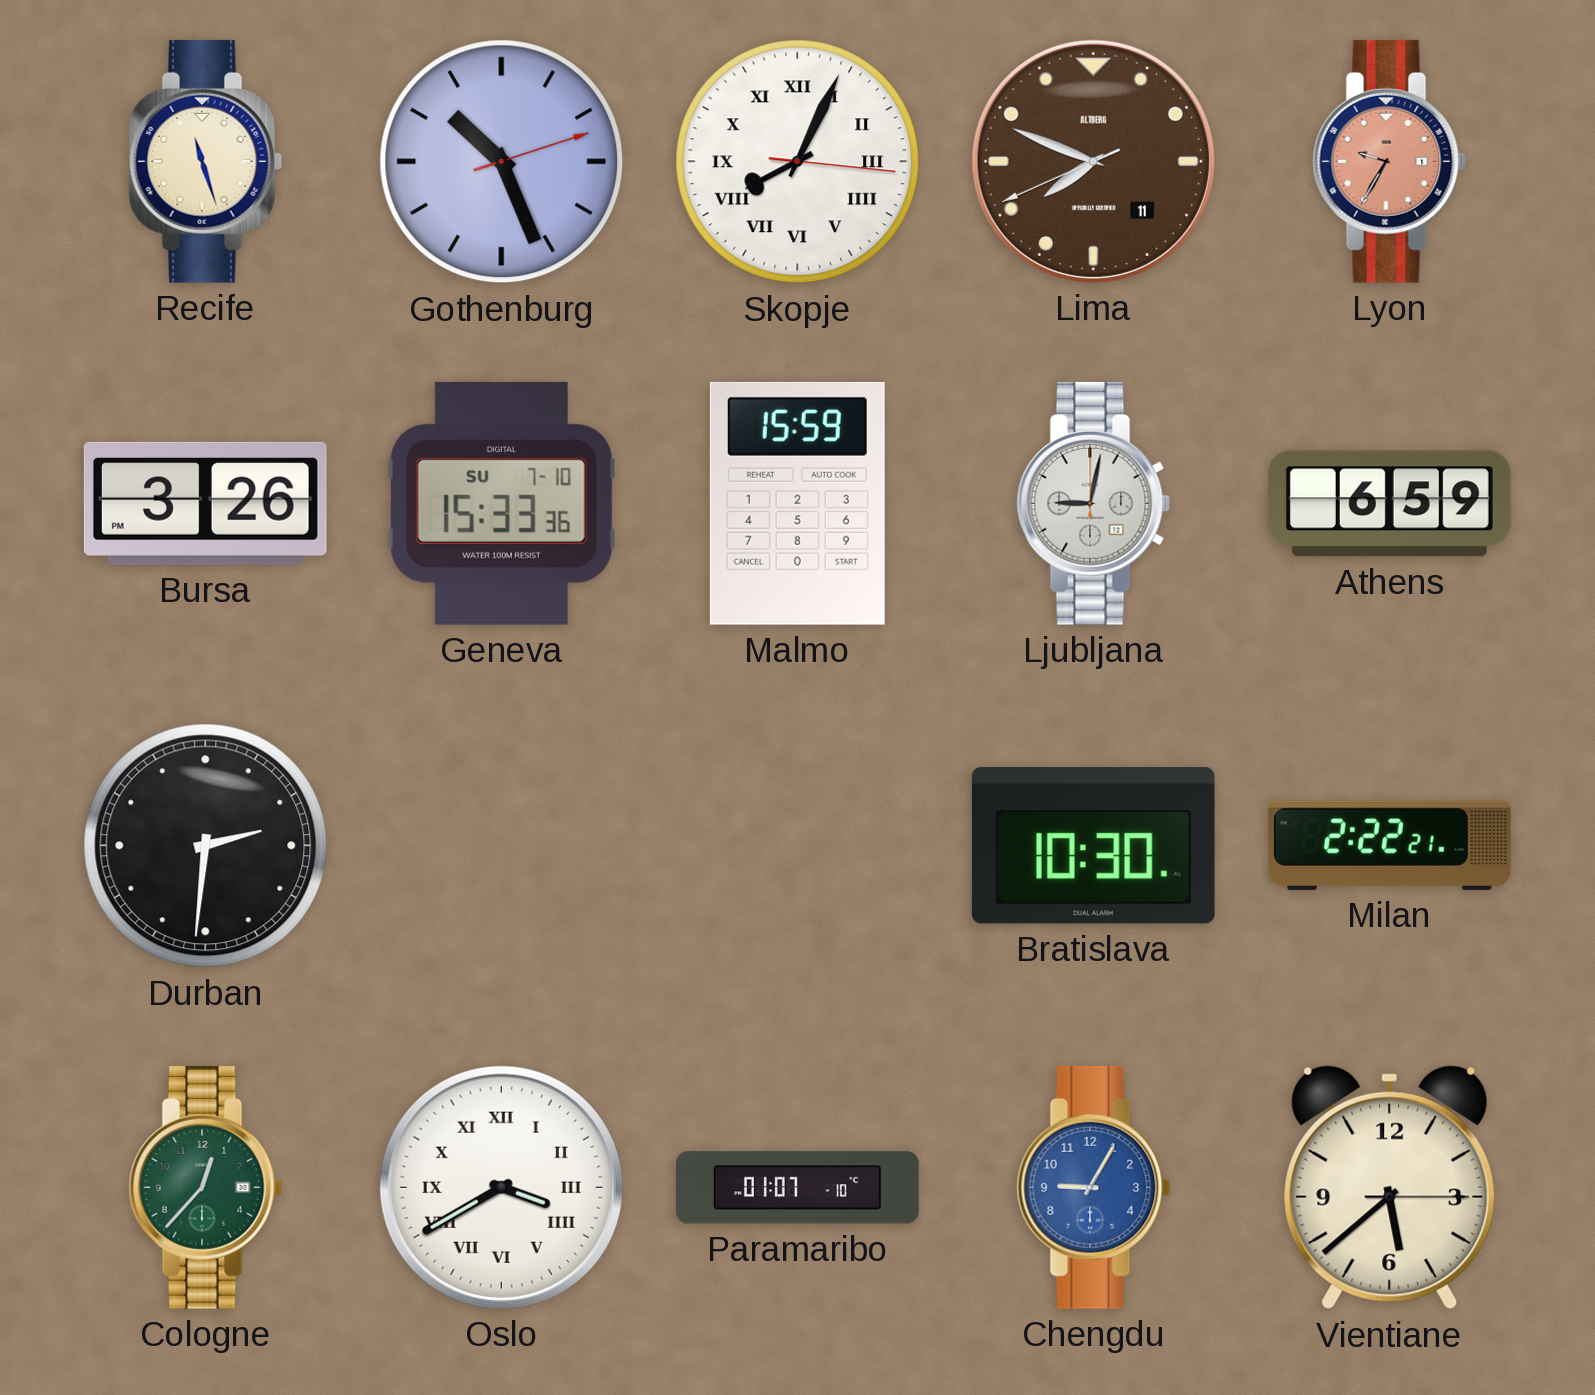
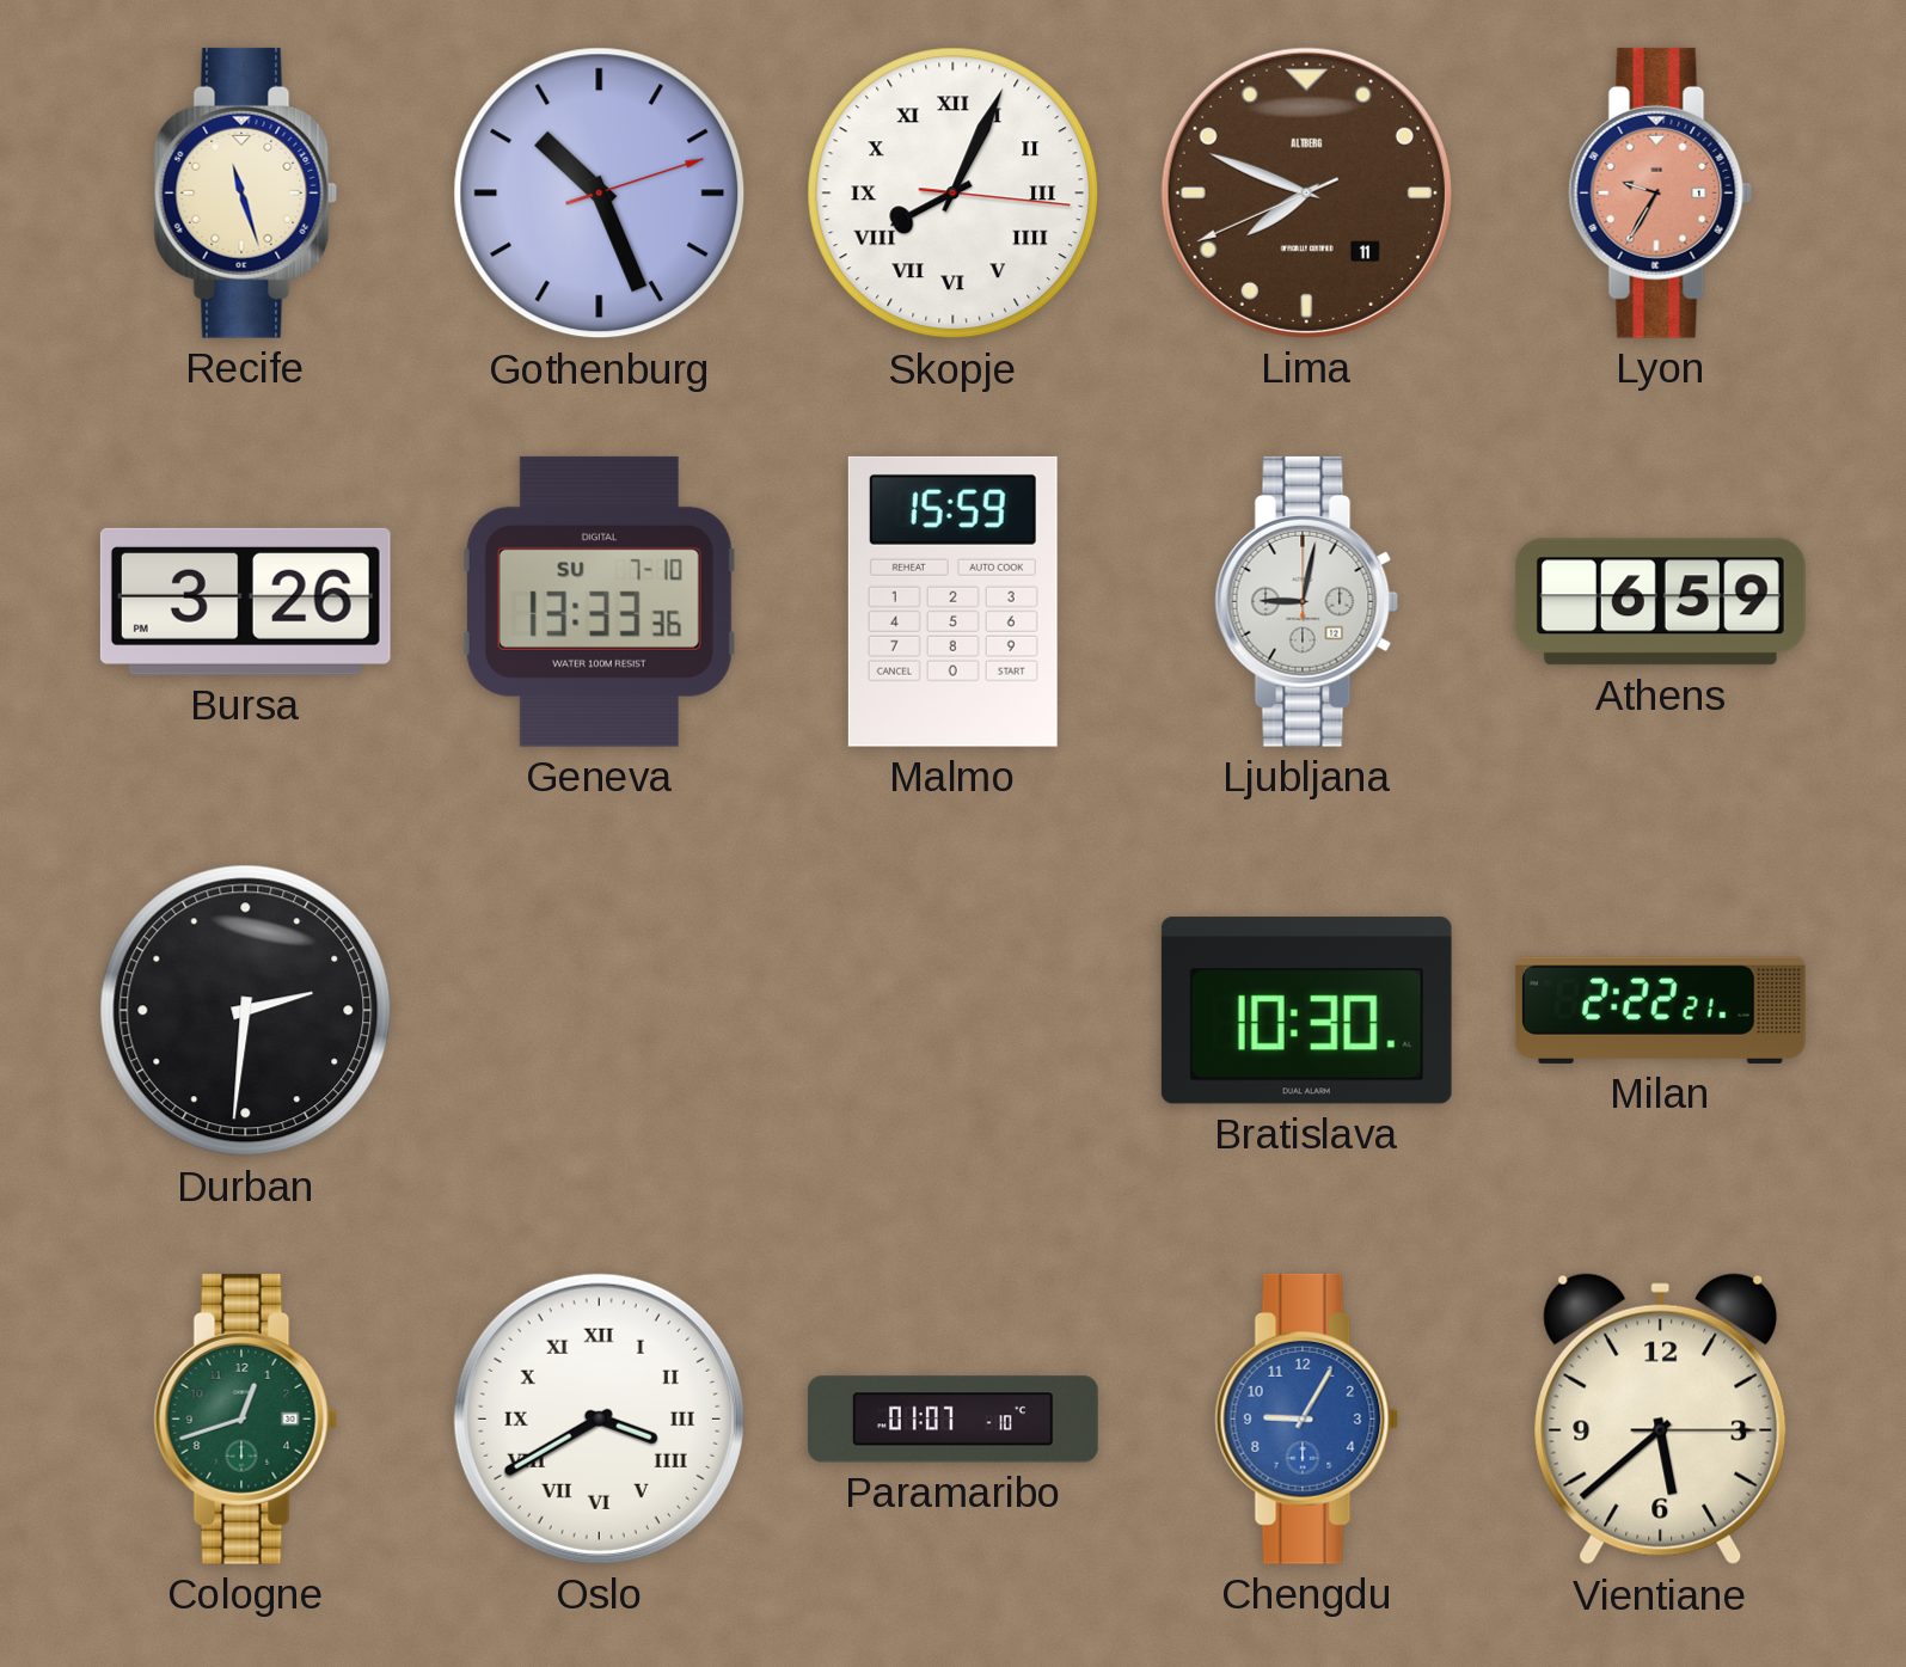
Geneva: 15:33 -> 13:33
Cologne: 12:37 -> 12:42
